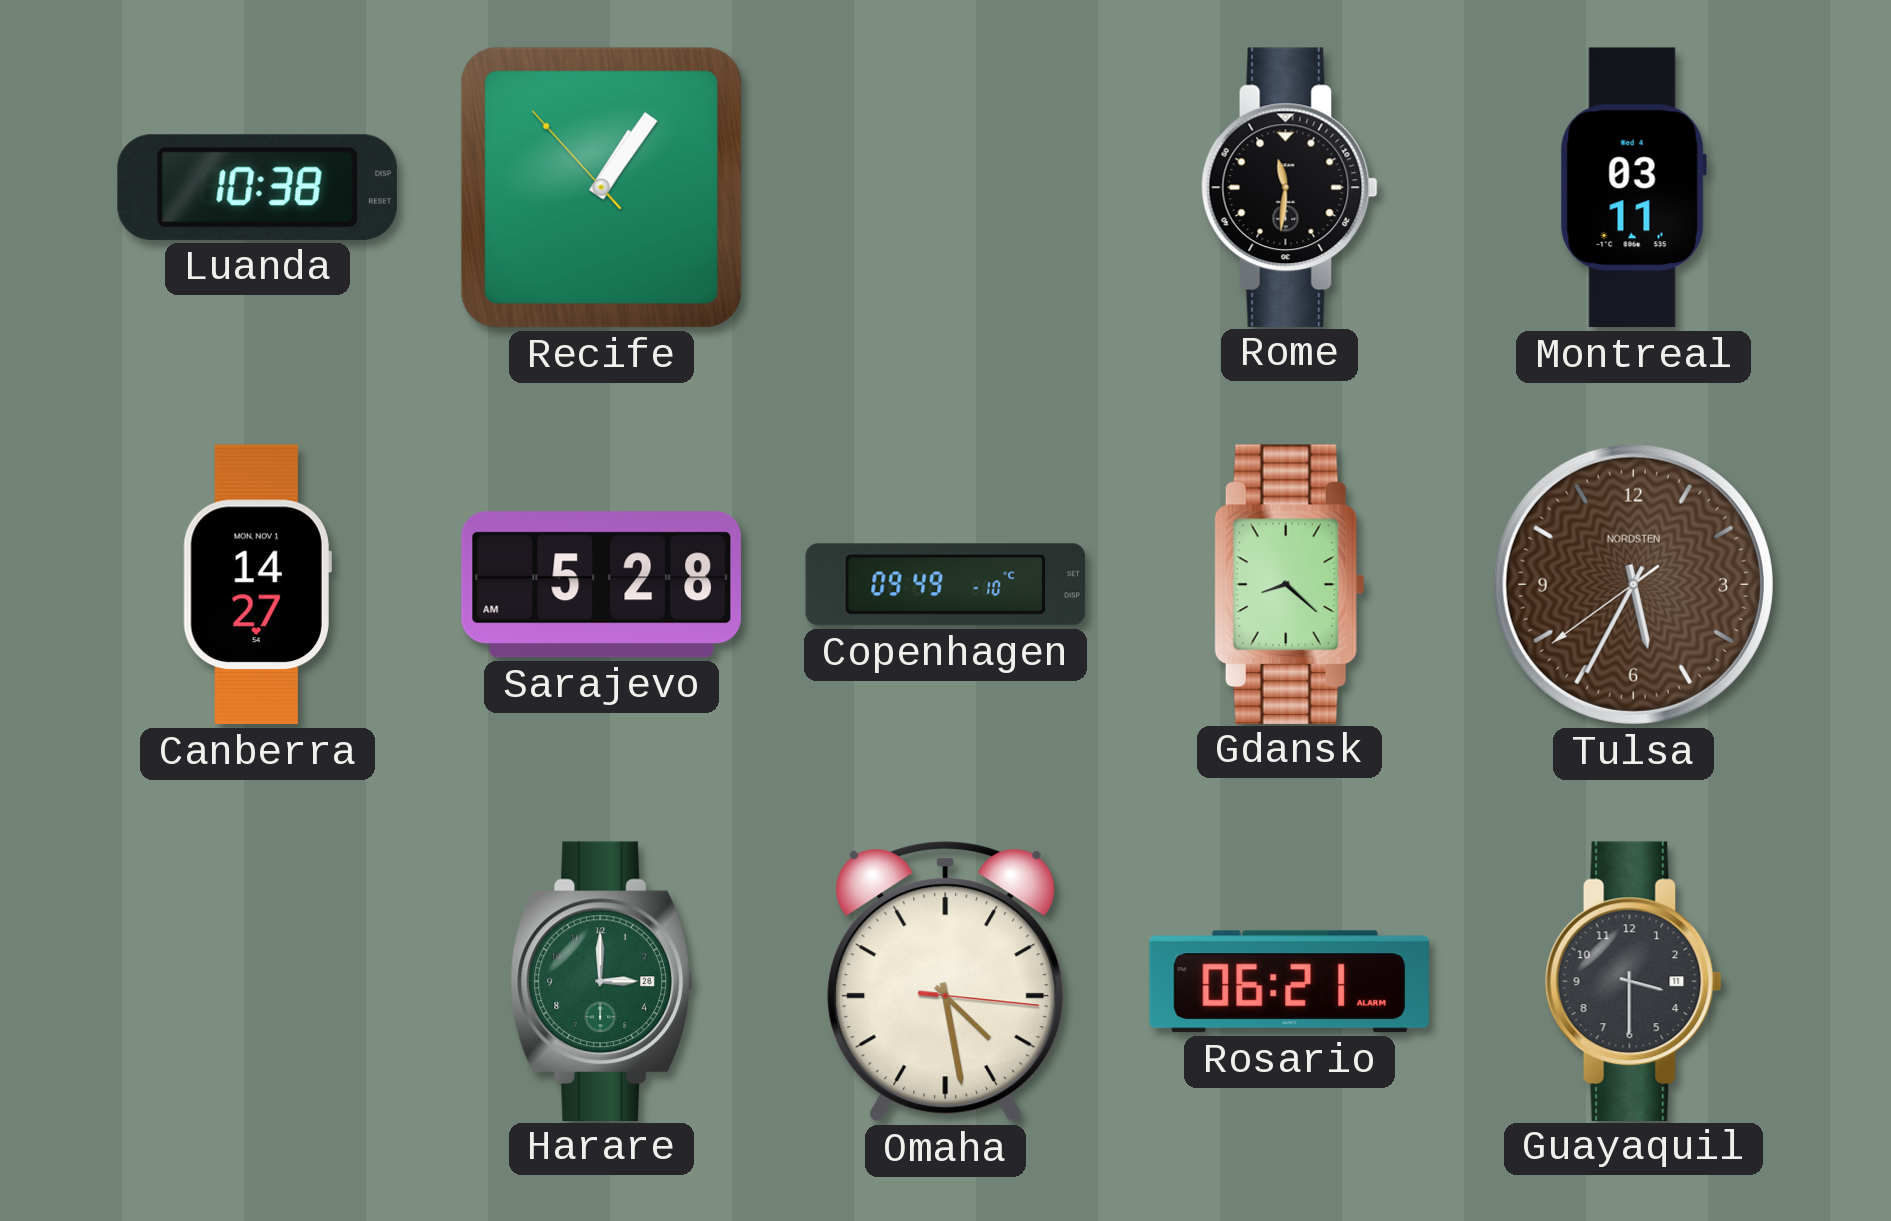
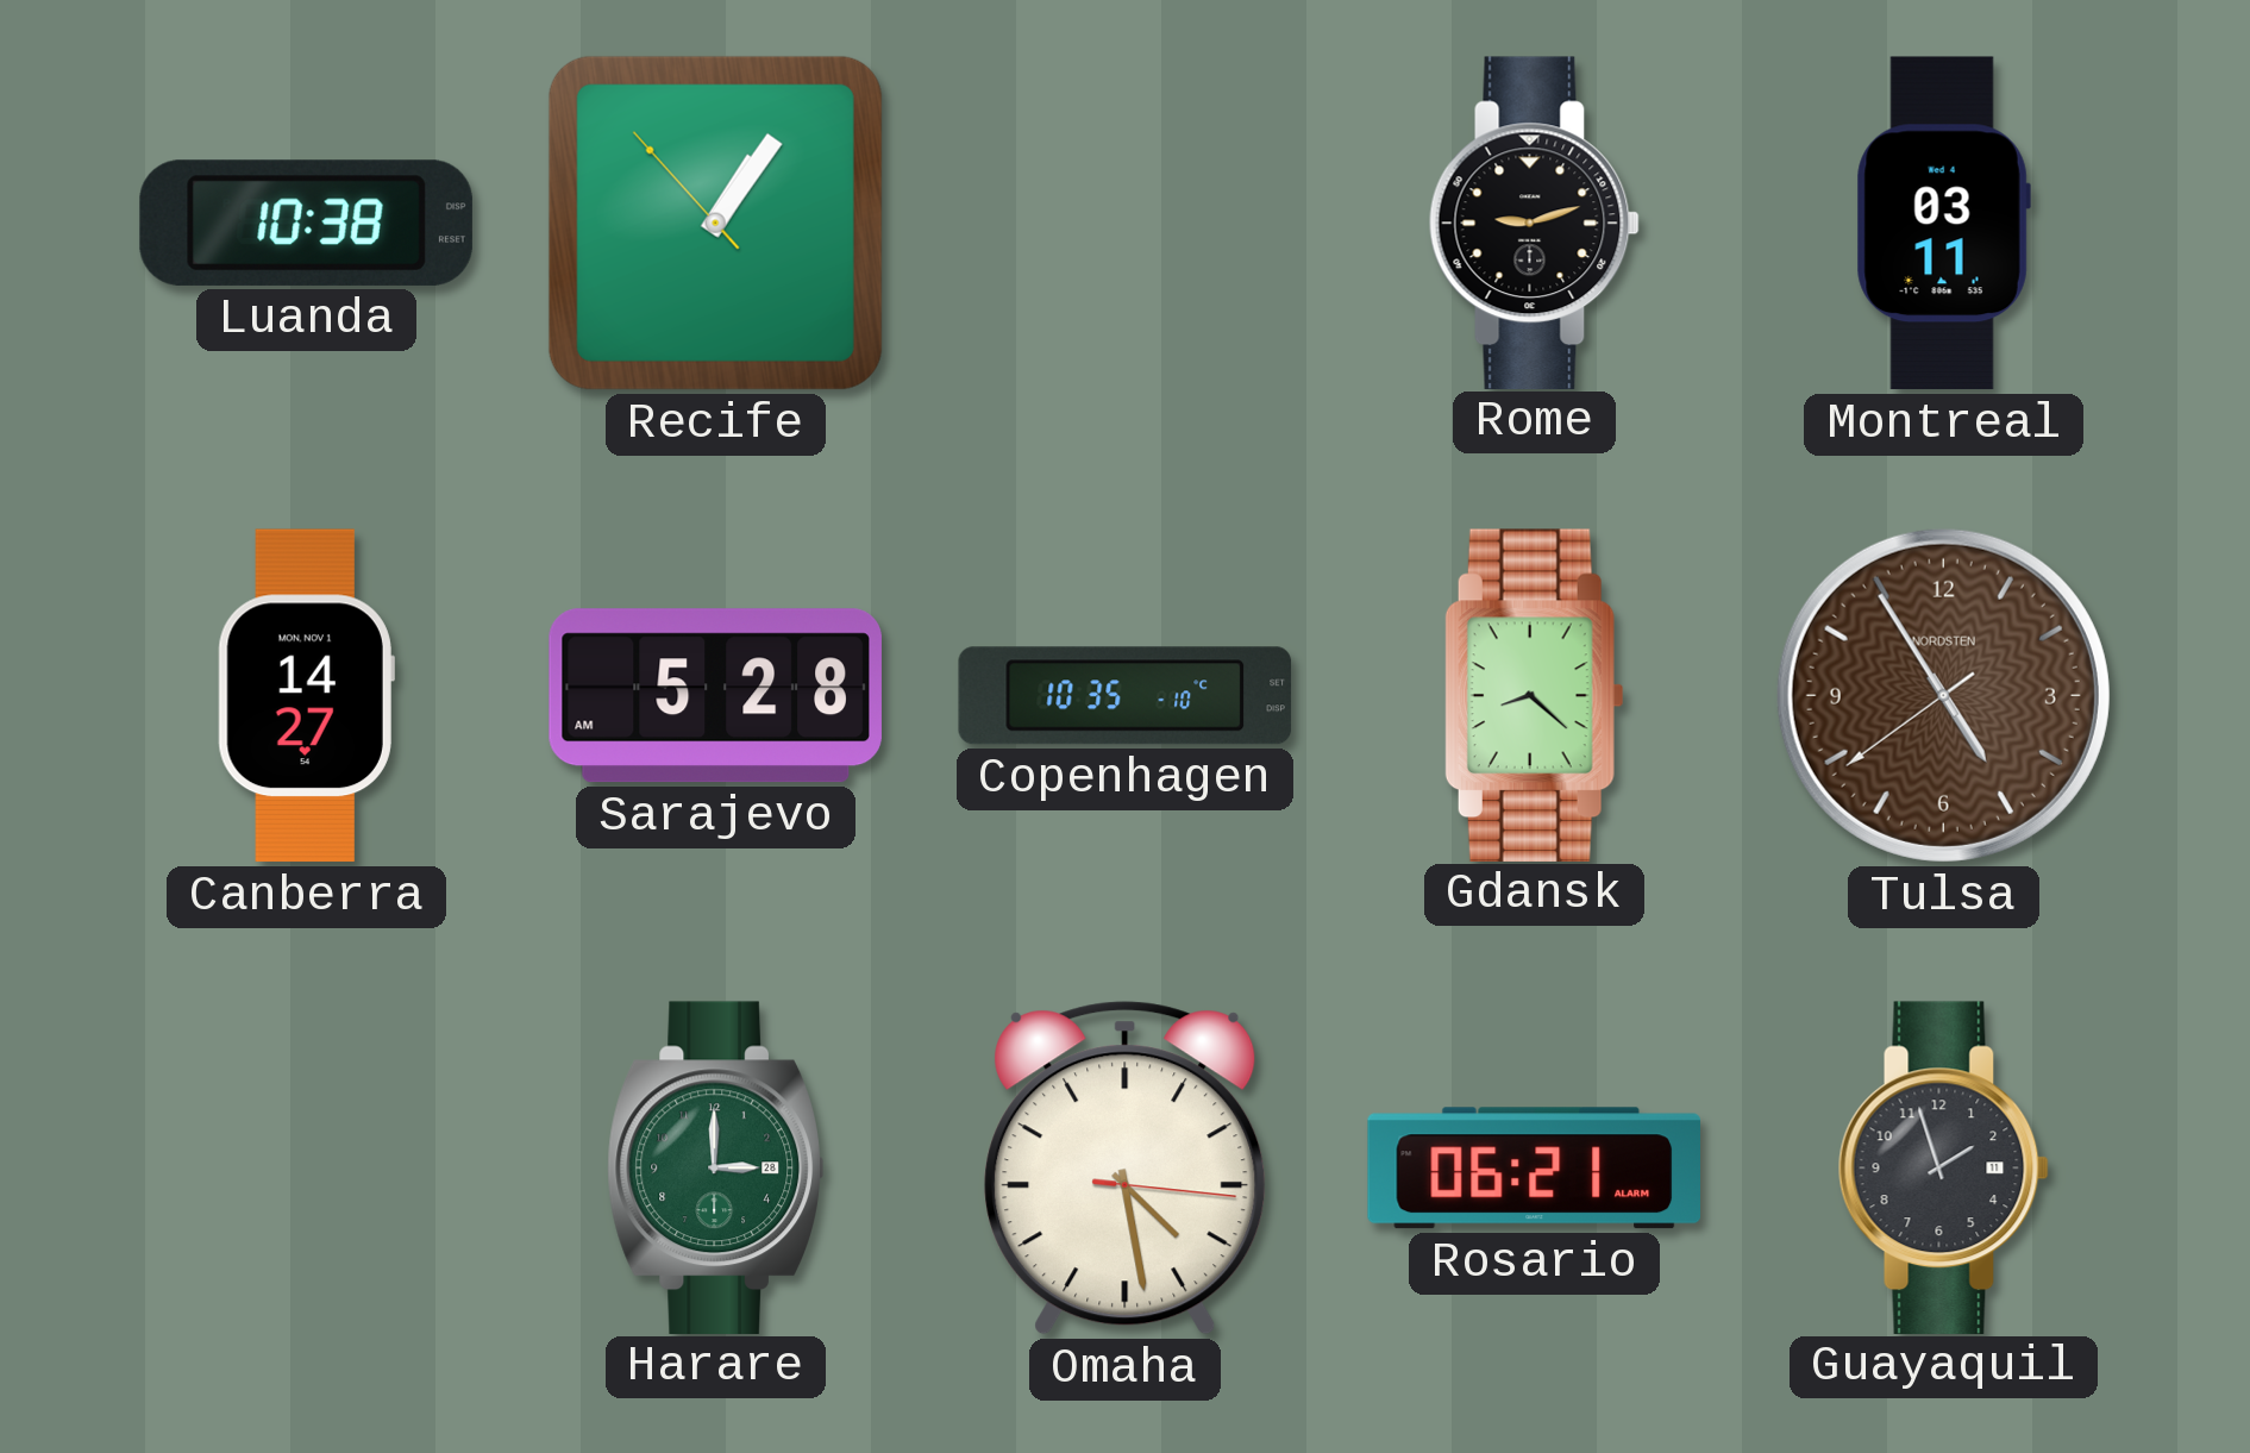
Rome: 11:31 -> 9:12
Copenhagen: 09:49 -> 10:35
Tulsa: 5:34 -> 4:54
Guayaquil: 3:30 -> 1:57
